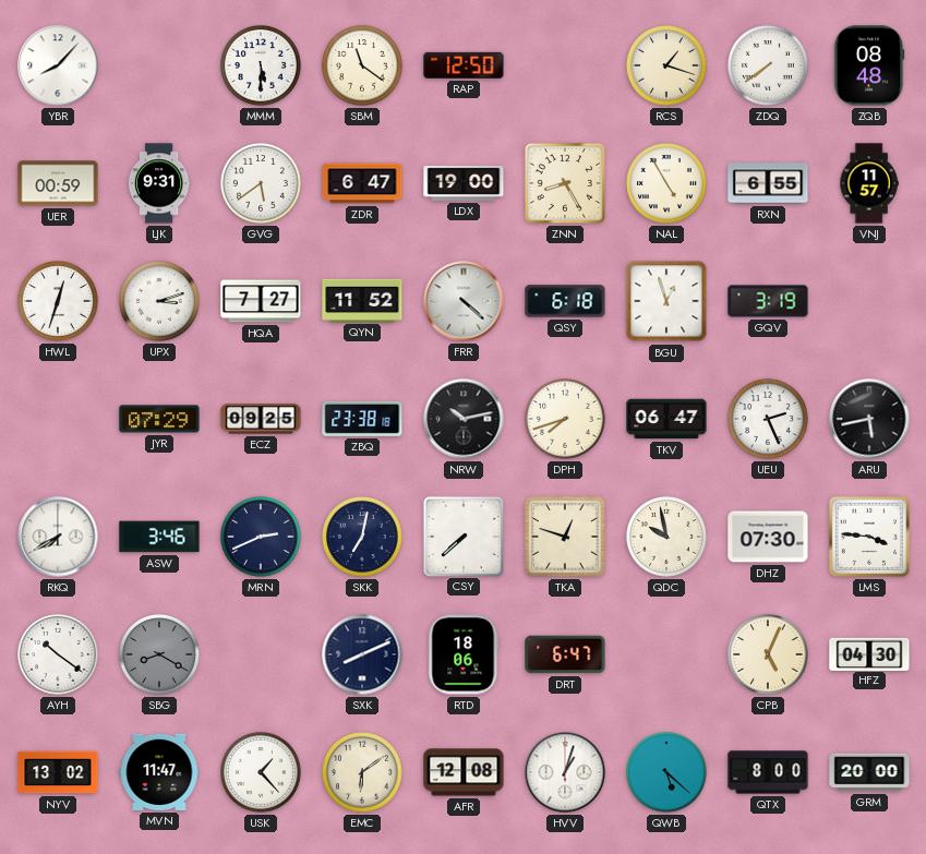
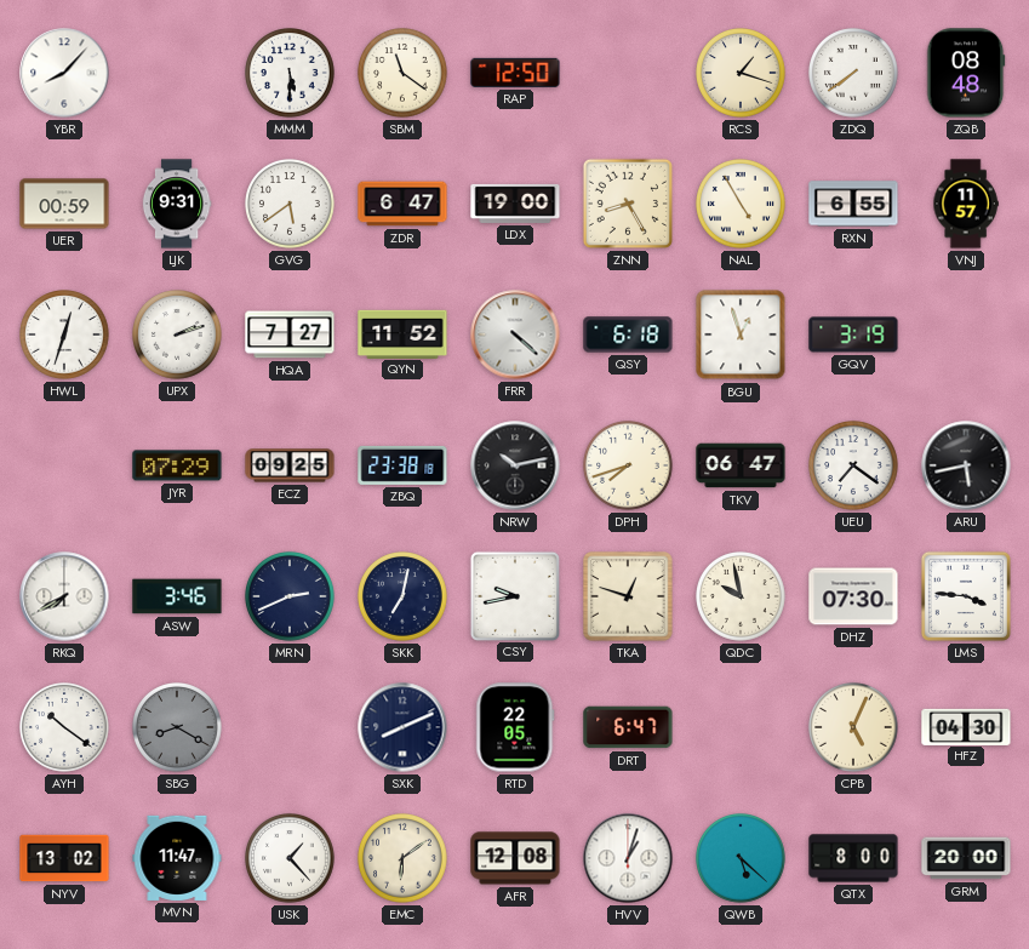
UPX: 3:12 -> 2:12
UEU: 2:26 -> 7:21
CSY: 7:38 -> 9:43
RTD: 18:06 -> 22:05
